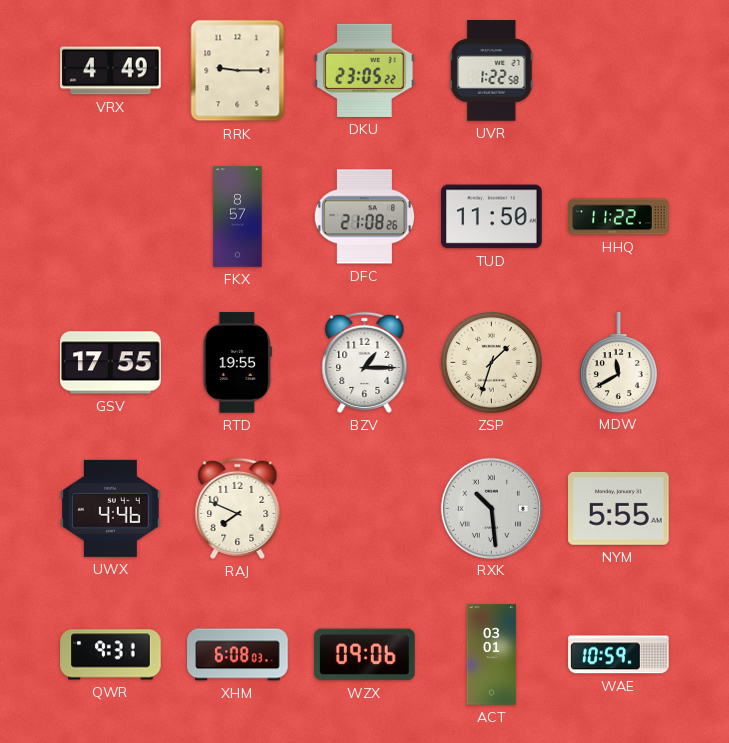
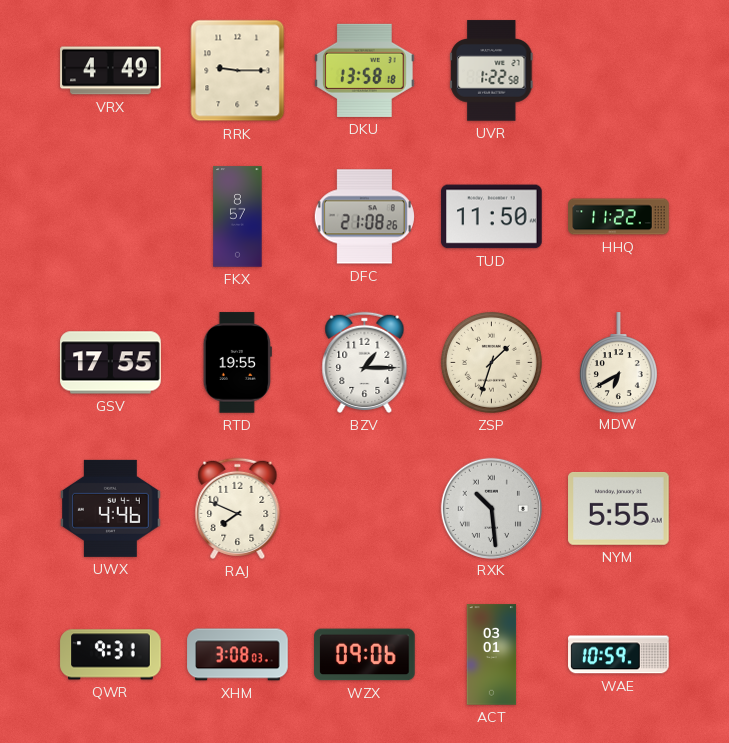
DKU: 23:05 -> 13:58
MDW: 11:40 -> 6:40
XHM: 6:08 -> 3:08
